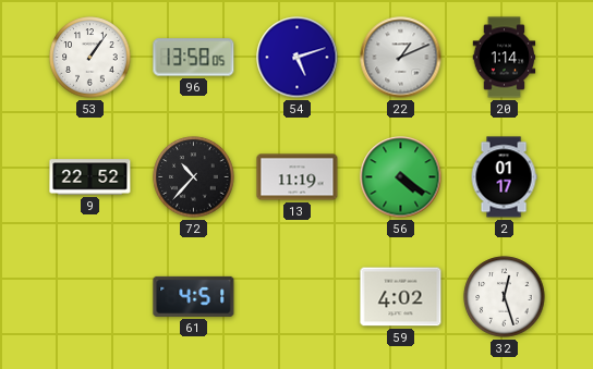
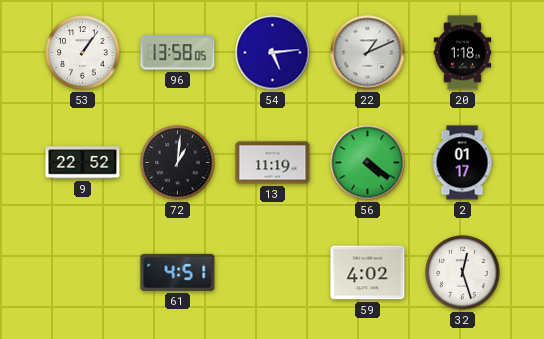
54: 5:12 -> 5:14
20: 1:14 -> 1:18
72: 10:37 -> 1:01
